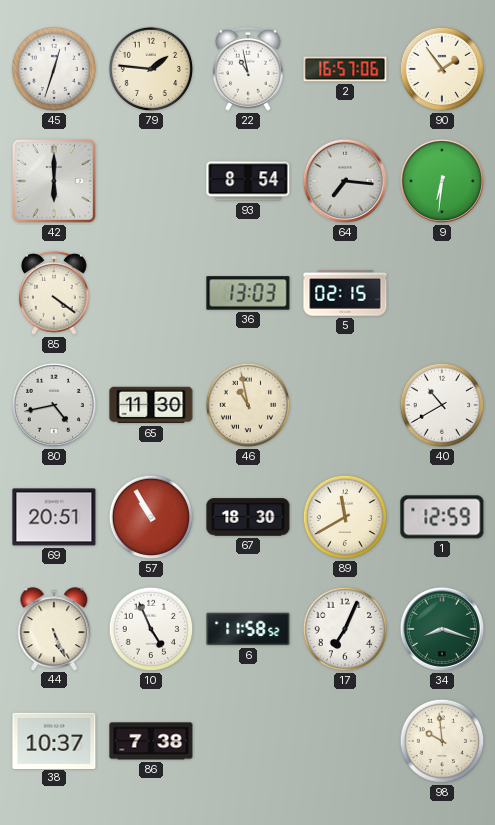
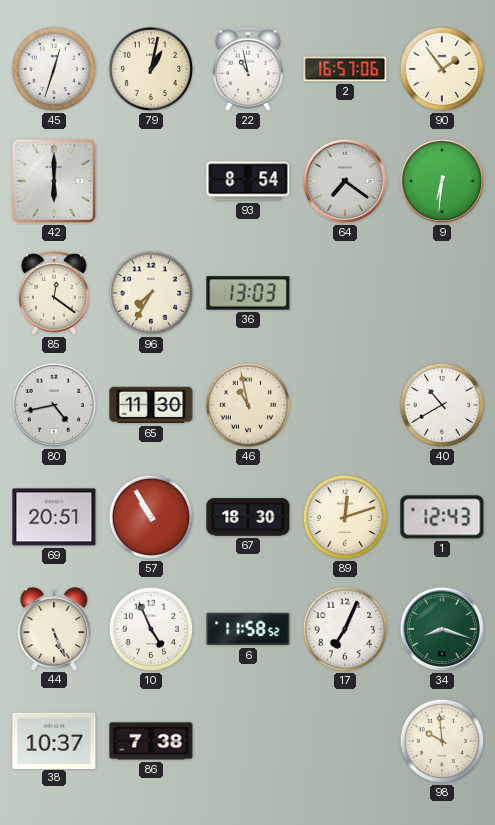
79: 1:46 -> 1:02
64: 7:16 -> 7:21
85: 4:21 -> 12:21
96: none -> 7:35
5: 02:15 -> none
89: 11:40 -> 12:12
1: 12:59 -> 12:43
